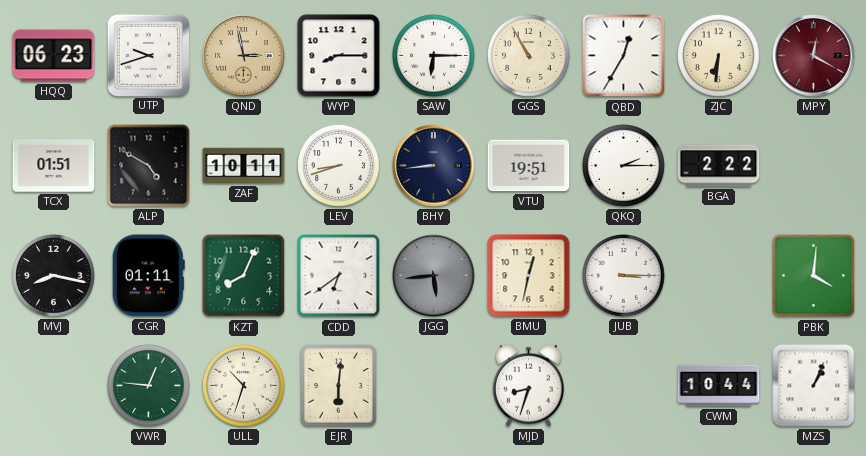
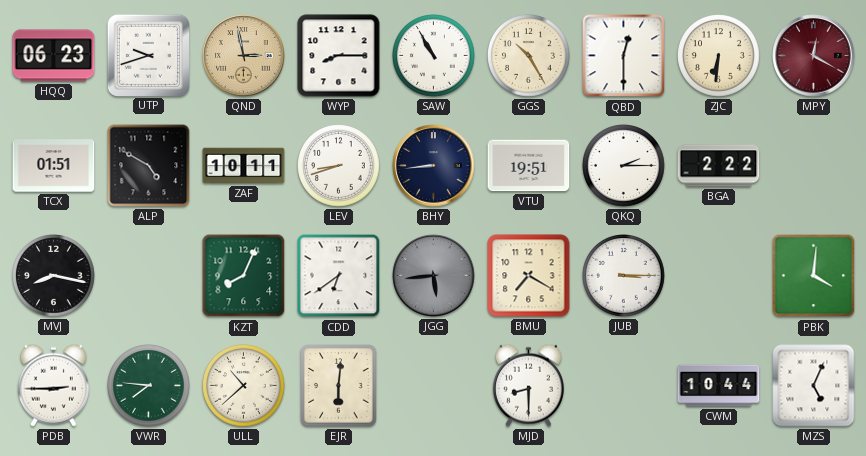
SAW: 6:15 -> 10:55
GGS: 10:55 -> 10:25
QBD: 12:35 -> 12:30
CGR: 01:11 -> none
BMU: 12:32 -> 7:20
PDB: none -> 2:45
VWR: 12:46 -> 7:46
ULL: 10:33 -> 10:38
MJD: 8:33 -> 8:30
MZS: 1:04 -> 5:04
